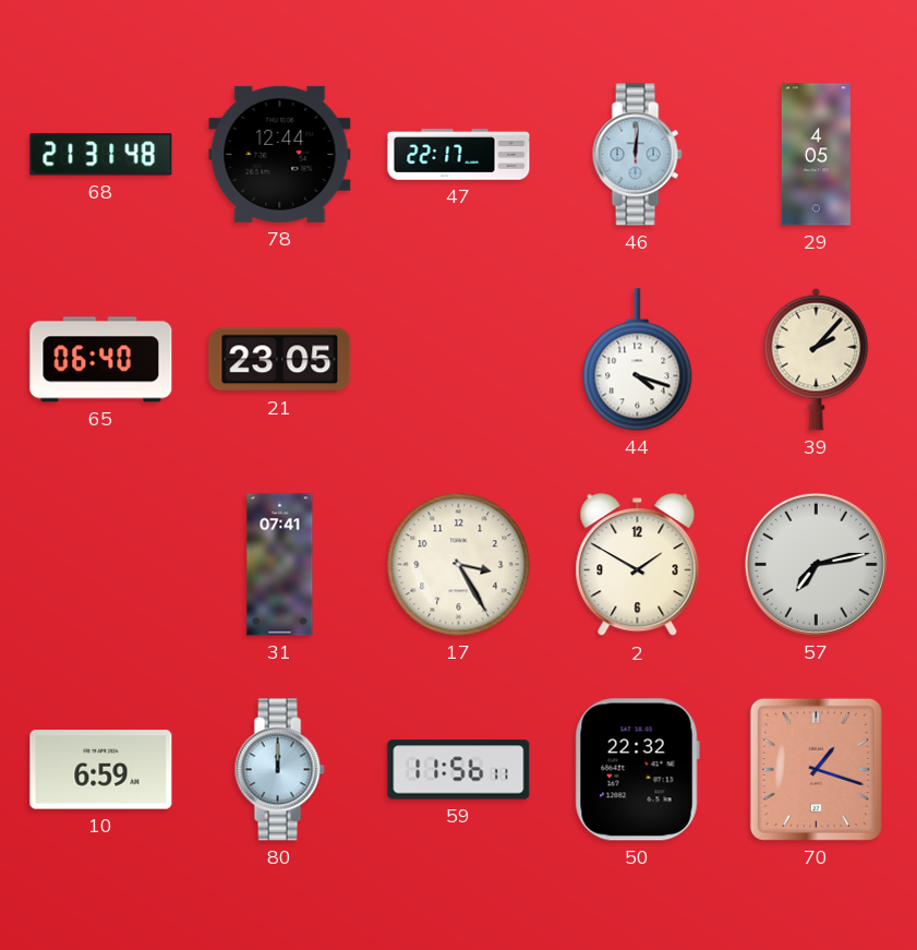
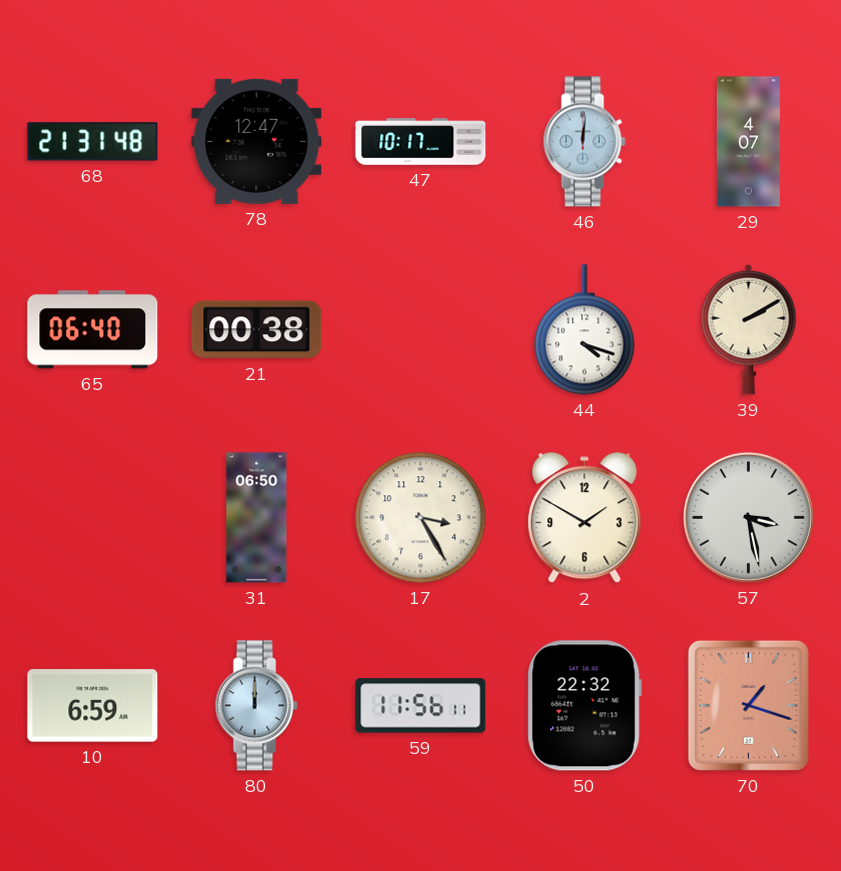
78: 12:44 -> 12:47
47: 22:17 -> 10:17
29: 4:05 -> 4:07
21: 23:05 -> 00:38
39: 2:07 -> 2:10
31: 07:41 -> 06:50
57: 7:13 -> 3:28
